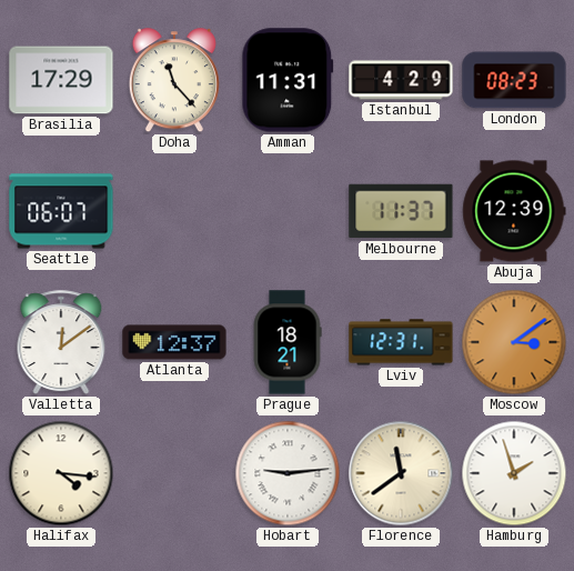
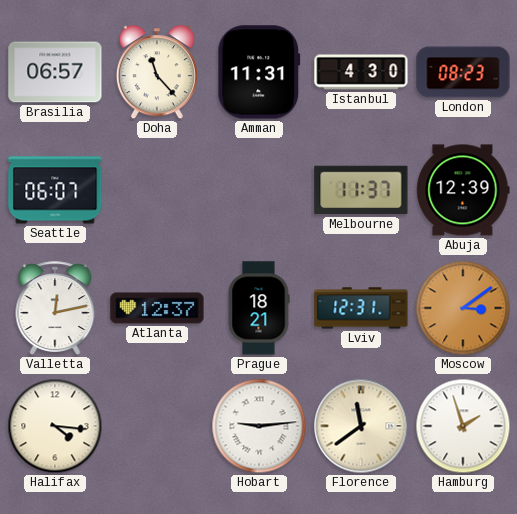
Brasilia: 17:29 -> 06:57
Istanbul: 4:29 -> 4:30
Valletta: 12:09 -> 12:13
